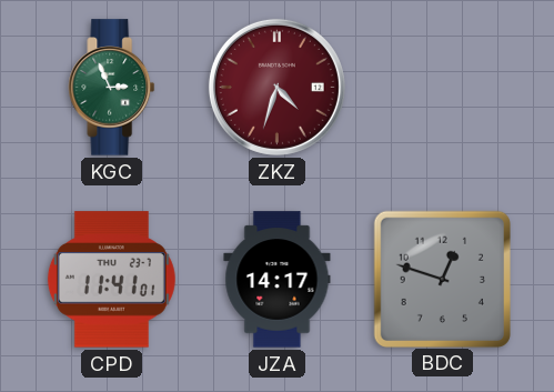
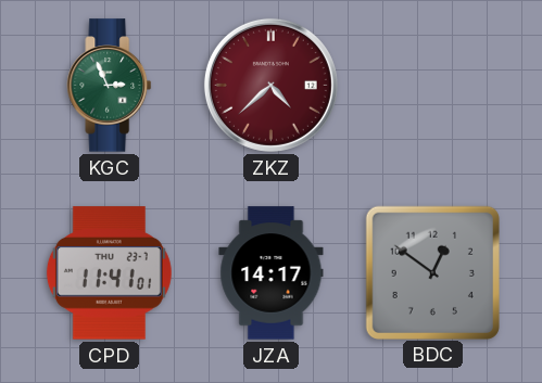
ZKZ: 4:33 -> 4:38
BDC: 12:48 -> 12:51
